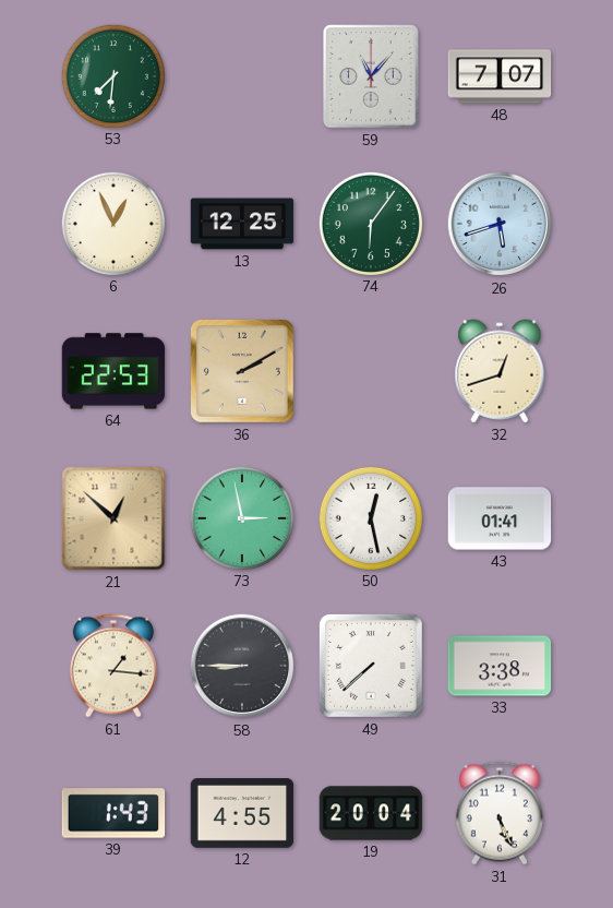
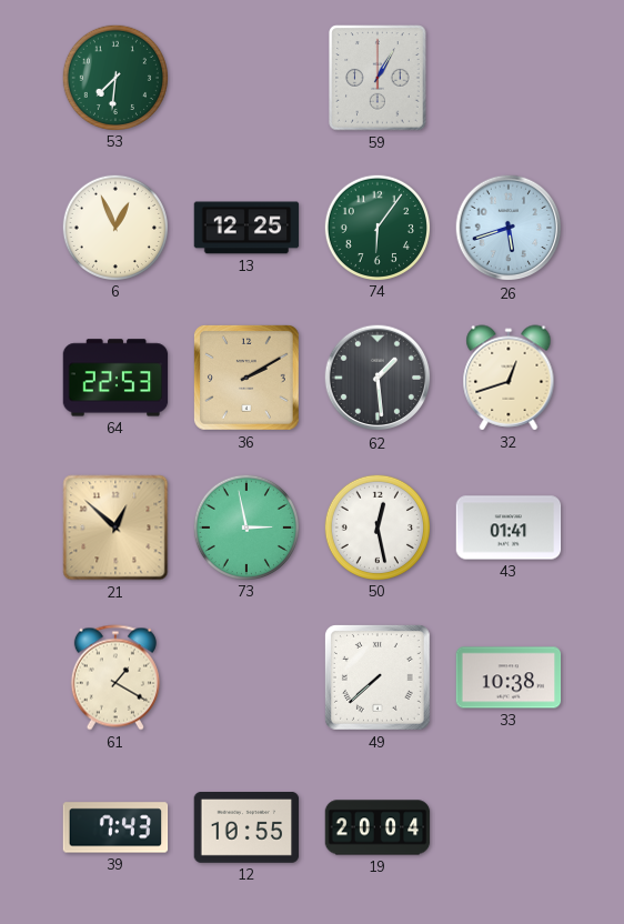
59: 11:07 -> 1:05
48: 7:07 -> none
62: none -> 1:29
61: 1:16 -> 1:20
58: 8:45 -> none
33: 3:38 -> 10:38
39: 1:43 -> 7:43
12: 4:55 -> 10:55
31: 5:26 -> none
